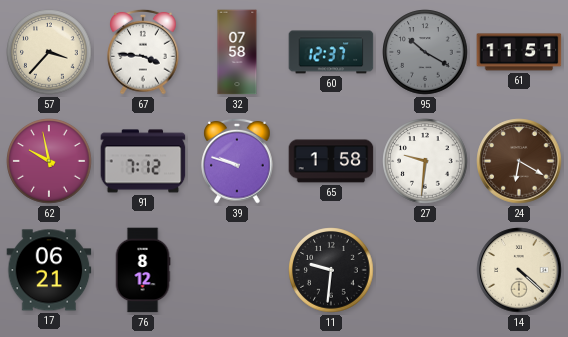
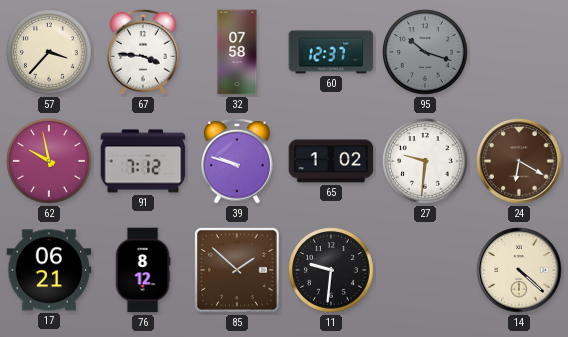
95: 10:20 -> 10:18
61: 11:51 -> none
65: 1:58 -> 1:02
85: none -> 1:52
